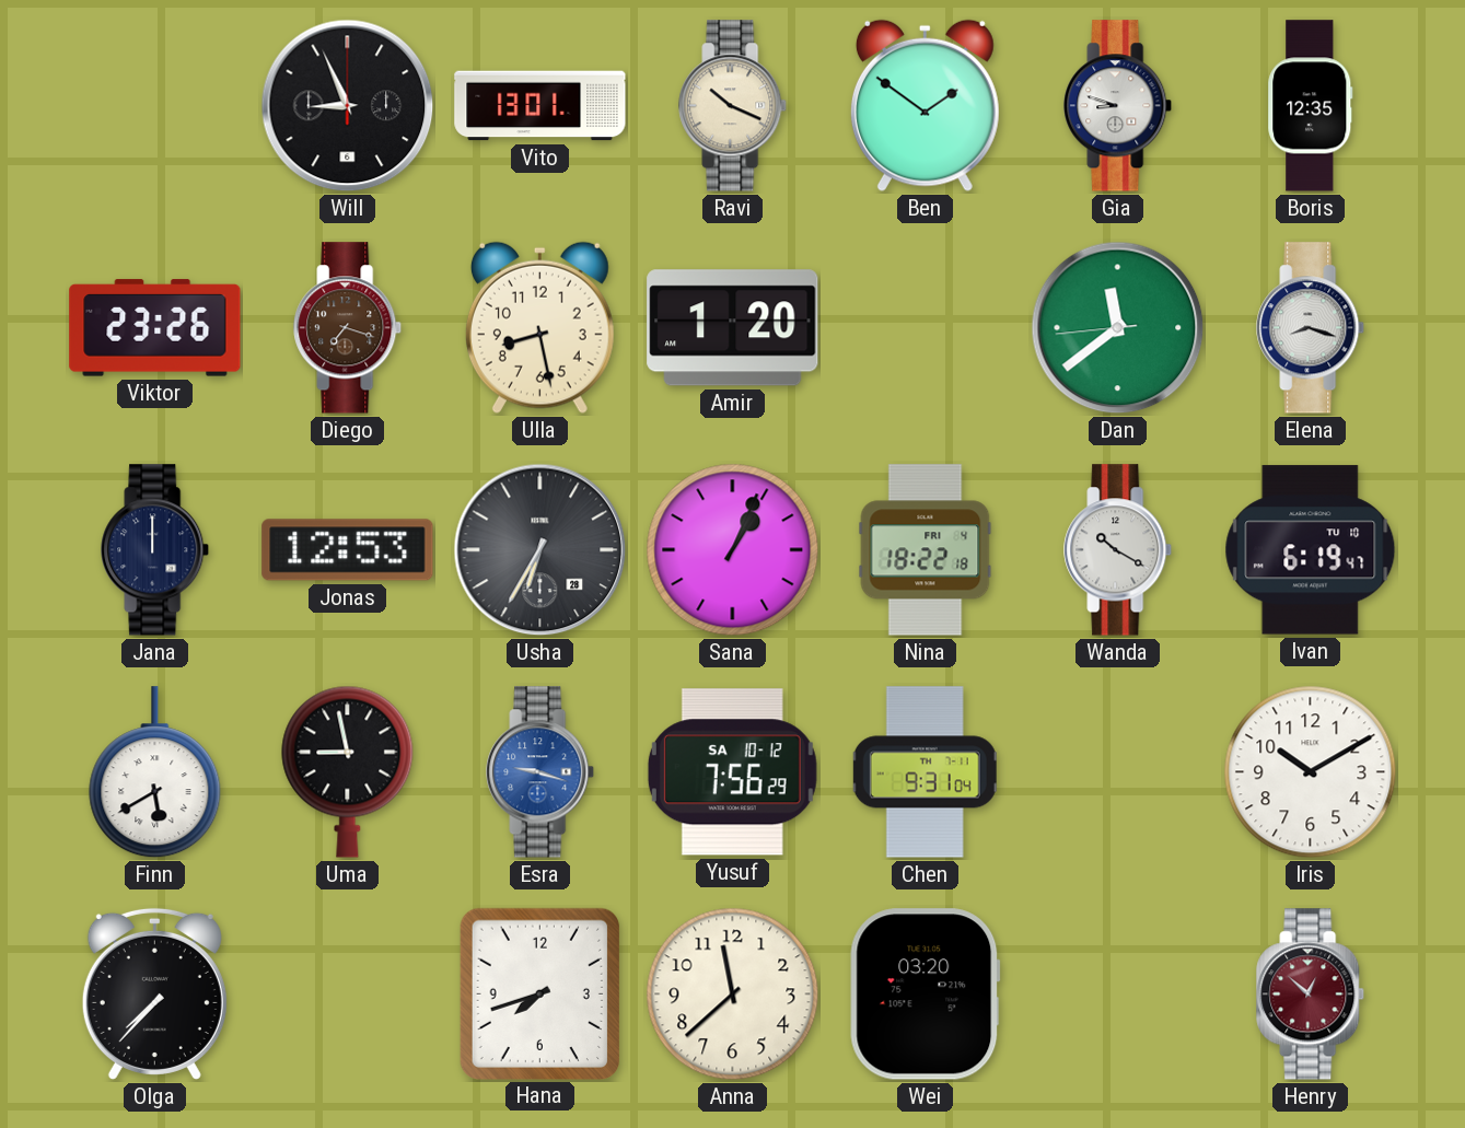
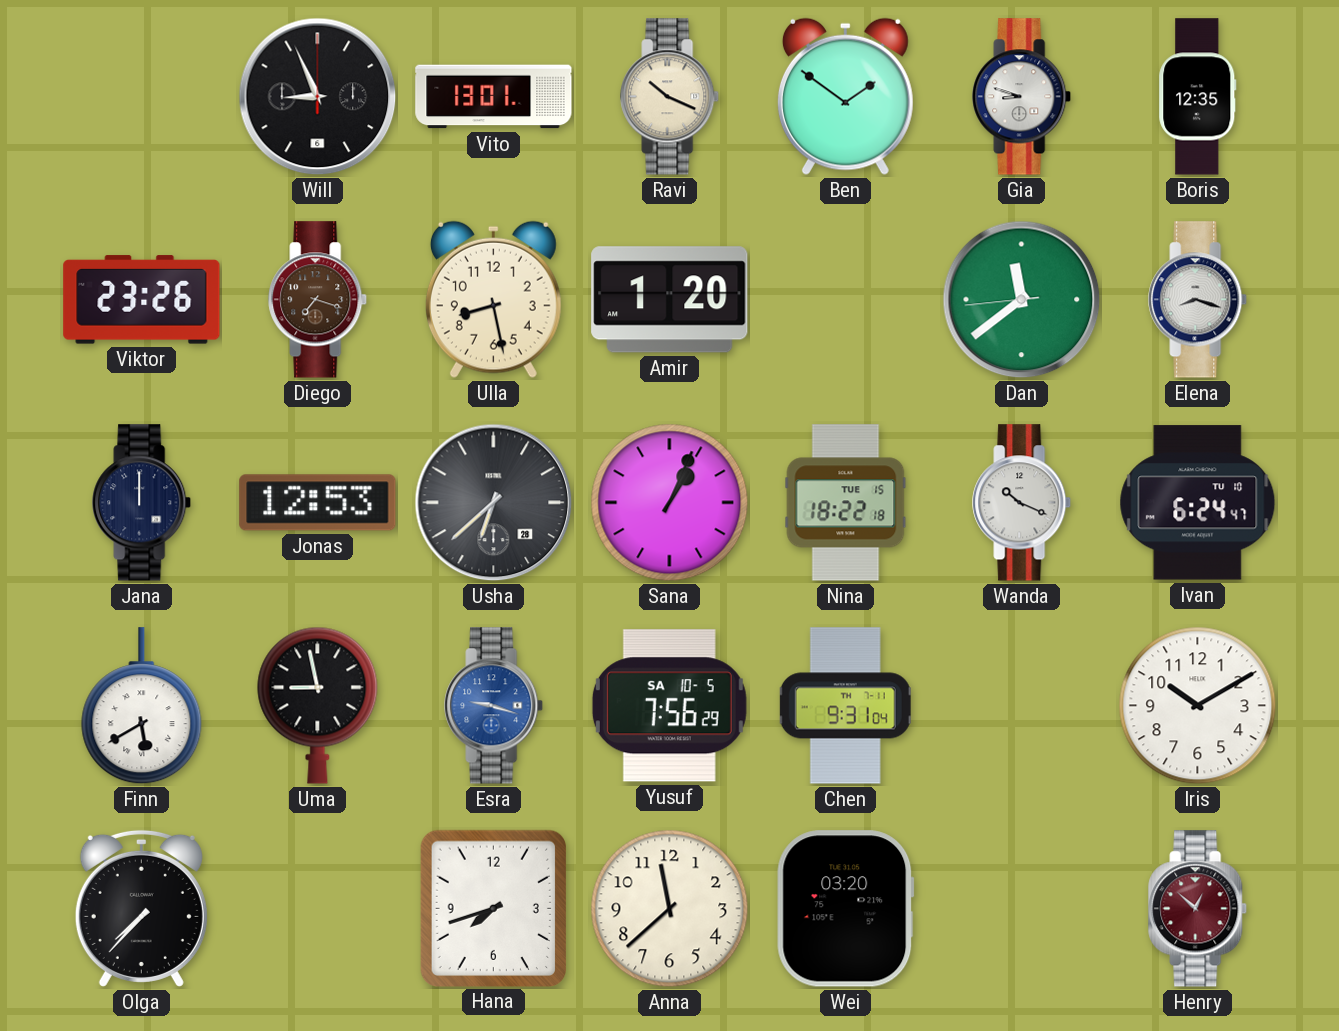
Usha: 6:35 -> 6:38
Nina date: FRI 4 -> TUE 15
Wanda: 10:20 -> 10:19
Ivan: 6:19 -> 6:24
Yusuf date: SA 10-12 -> SA 10-5
